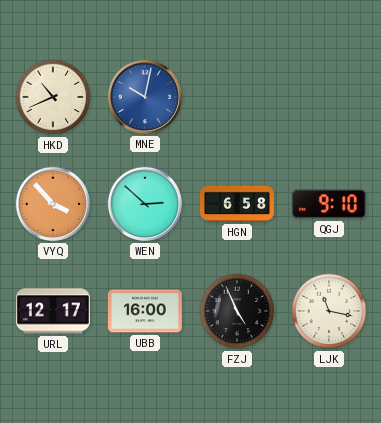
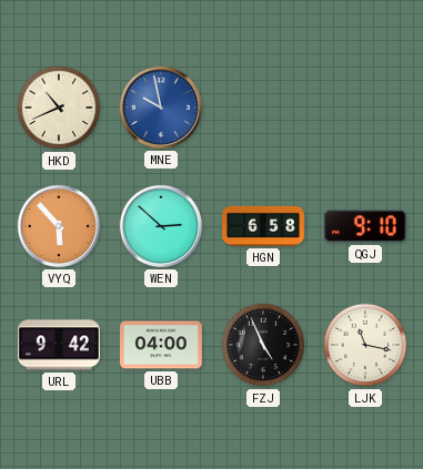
MNE: 10:02 -> 9:58
VYQ: 3:53 -> 5:53
URL: 12:17 -> 9:42
UBB: 16:00 -> 04:00
